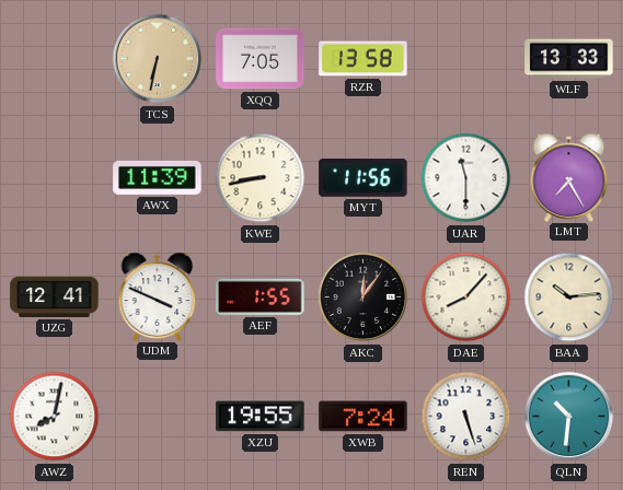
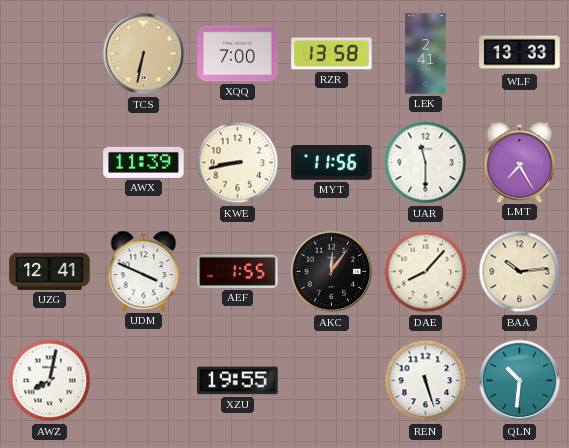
XQQ: 7:05 -> 7:00
LEK: none -> 2:41
XWB: 7:24 -> none
